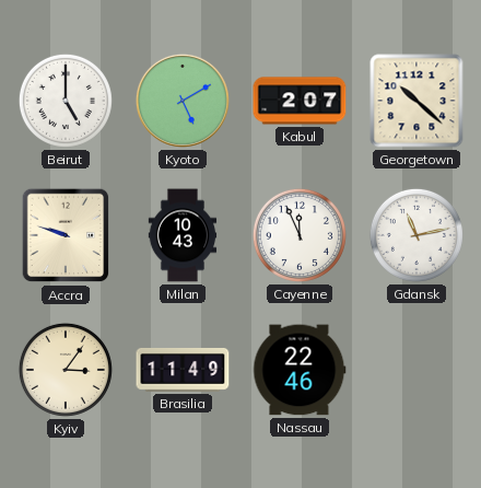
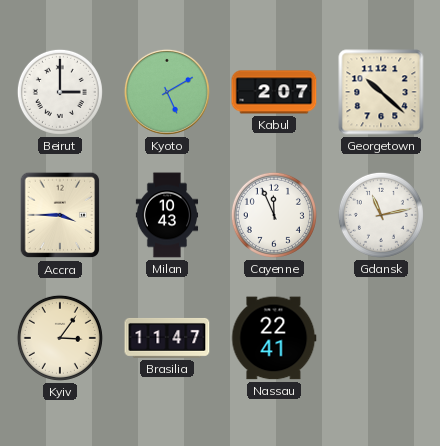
Beirut: 5:00 -> 3:00
Accra: 9:48 -> 3:45
Brasilia: 11:49 -> 11:47
Nassau: 22:46 -> 22:41
